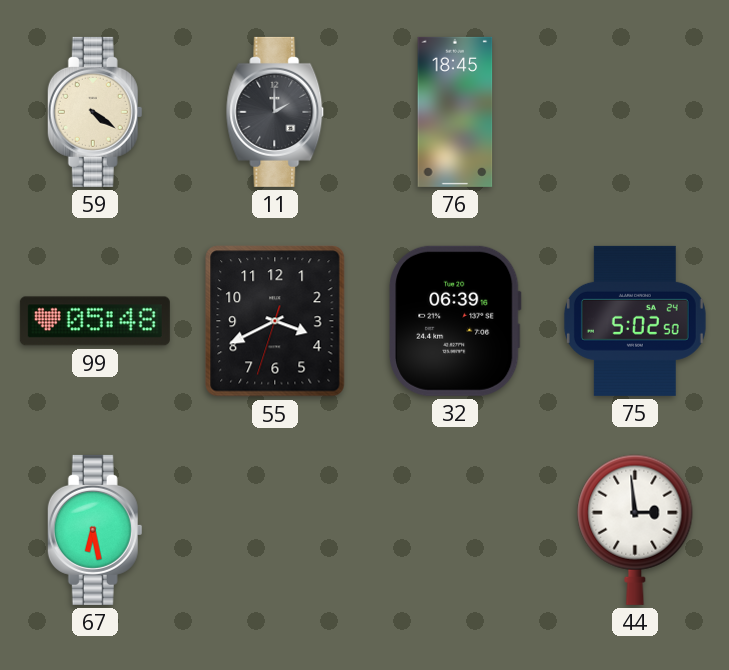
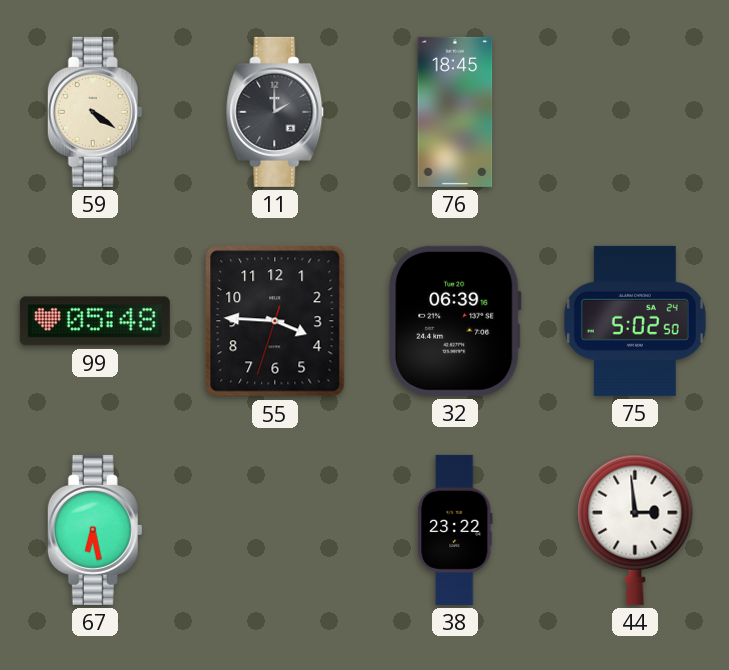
55: 3:40 -> 3:45
38: none -> 23:22
